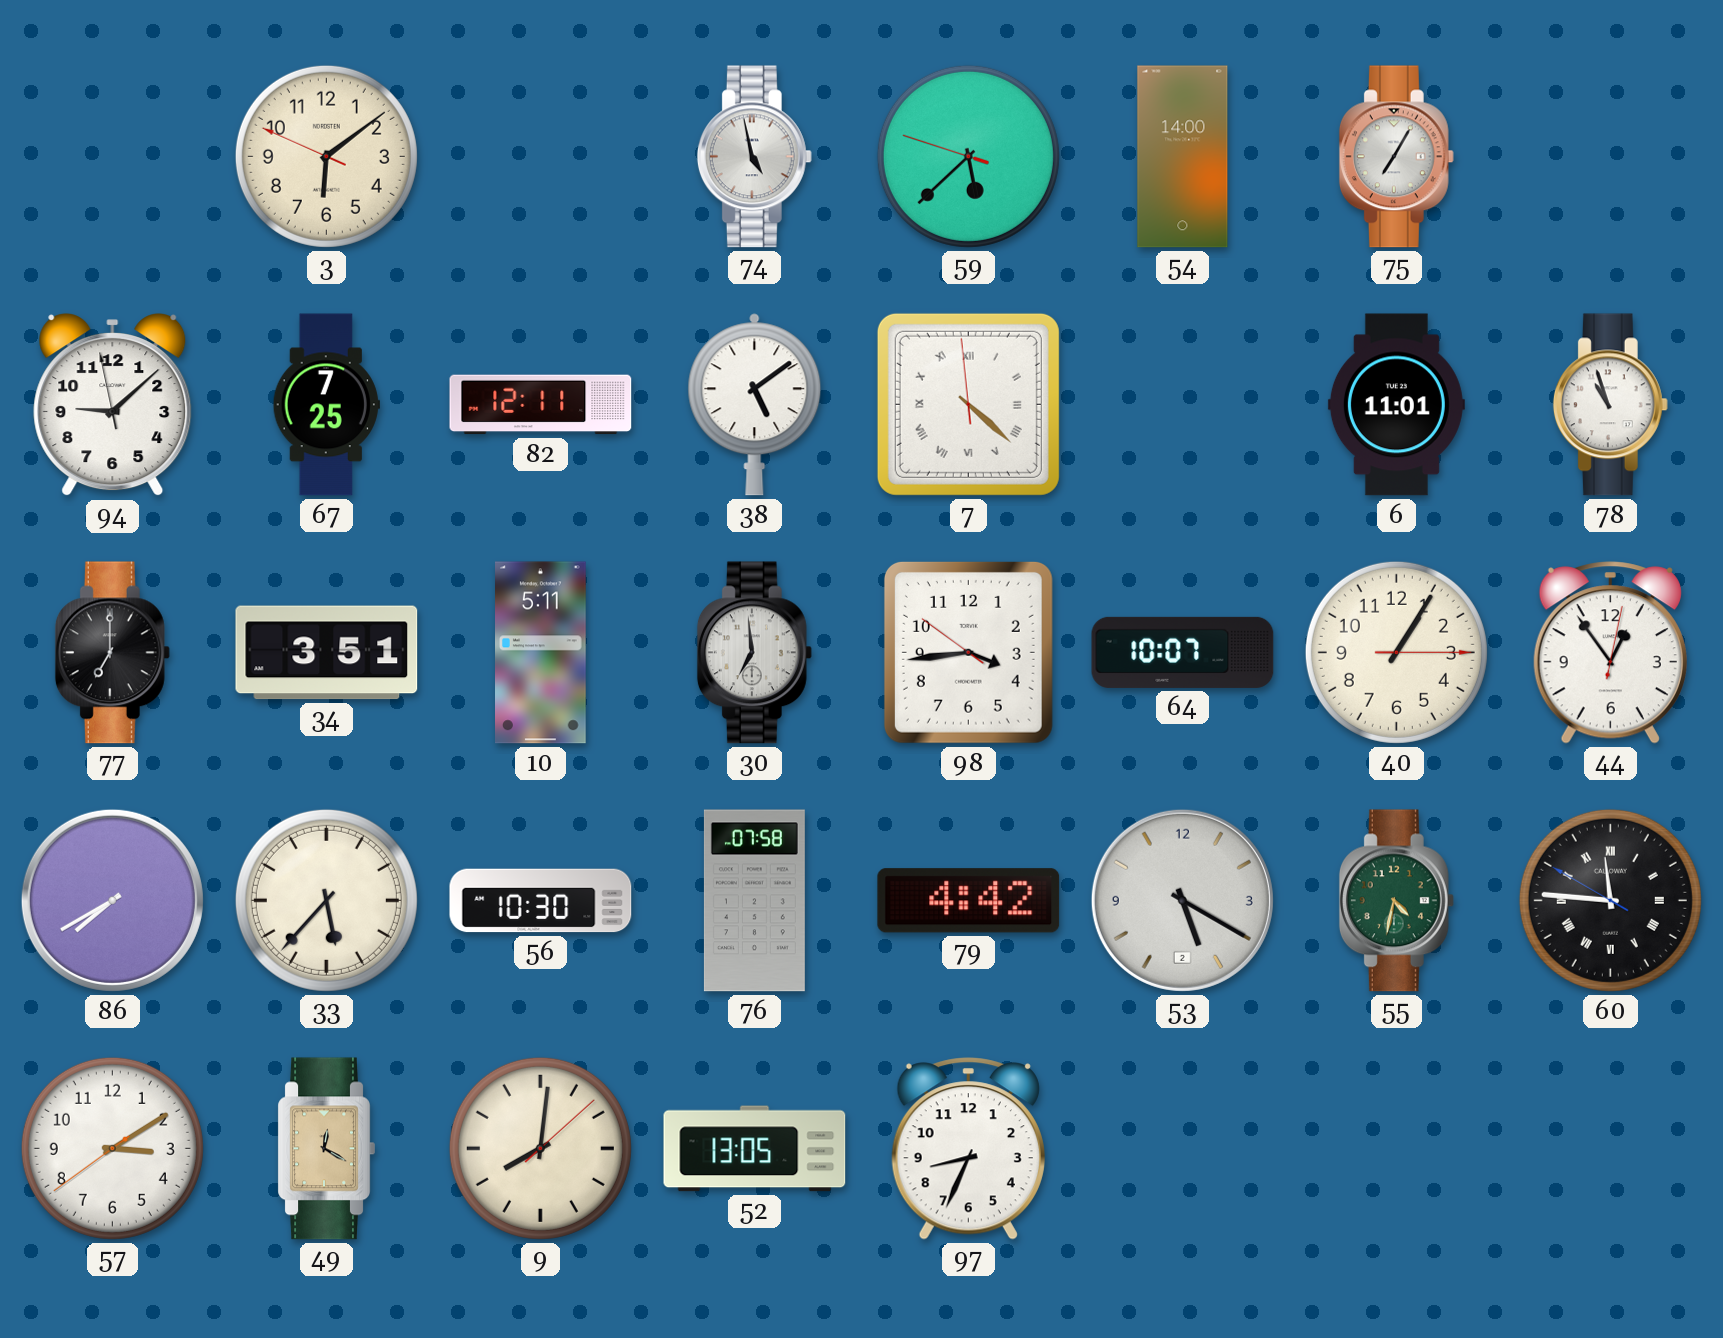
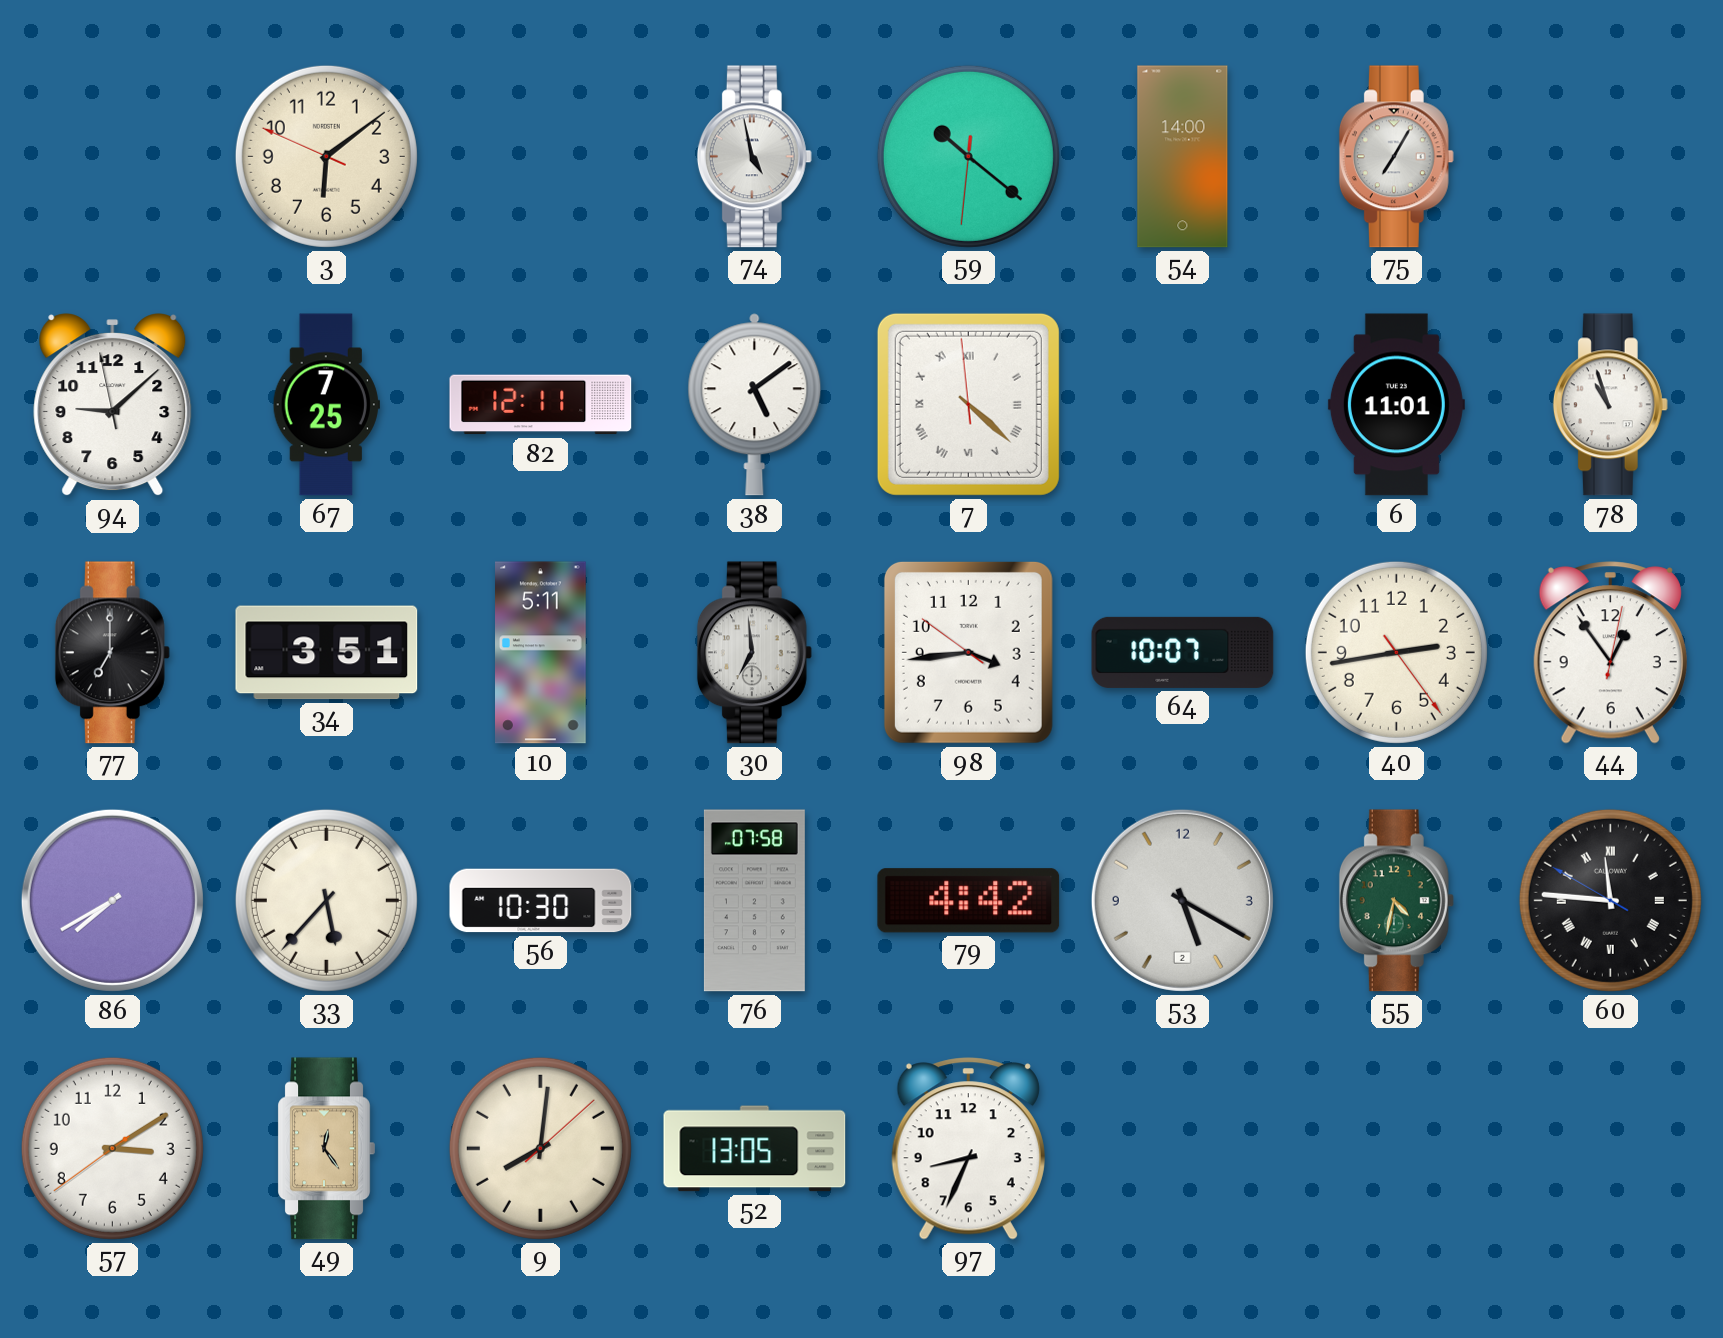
59: 5:37 -> 10:21
40: 1:05 -> 2:43
49: 12:20 -> 12:24
